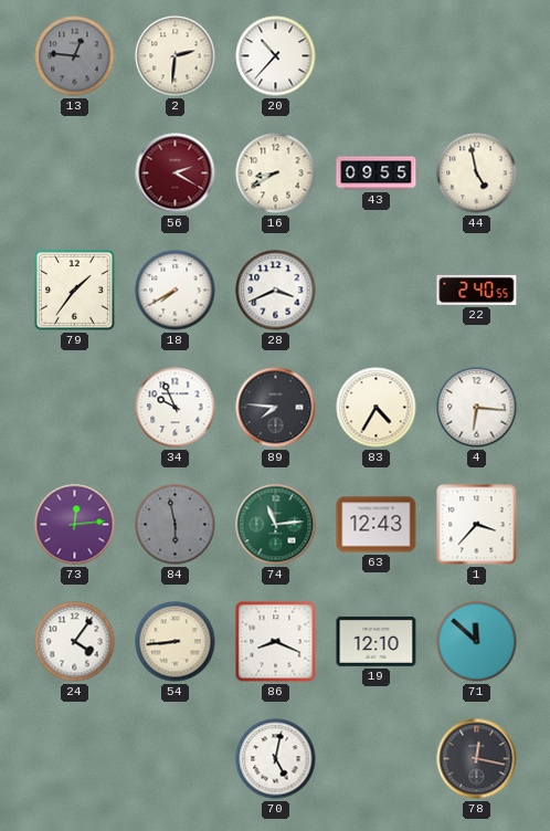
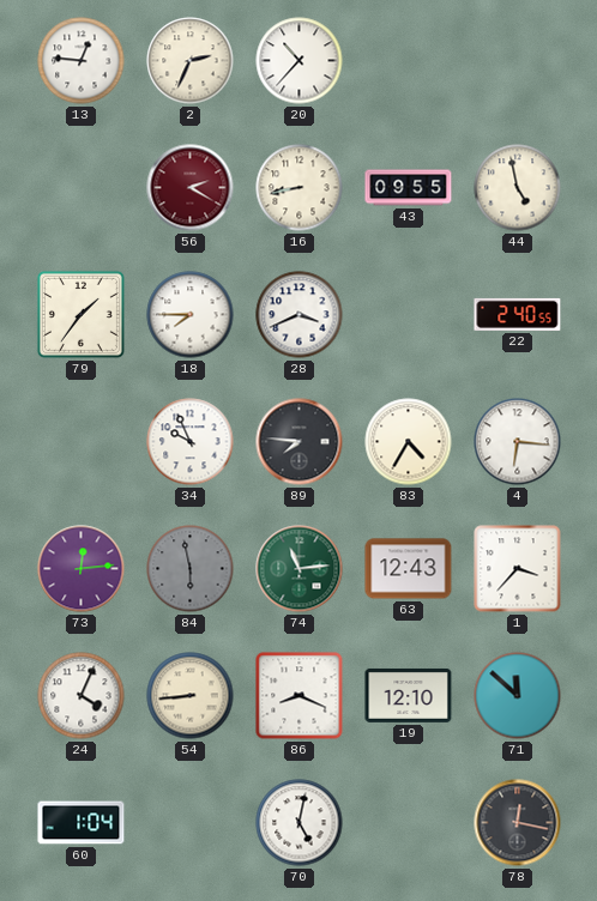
13 dial: grey -> white
2: 2:31 -> 2:34
16: 8:40 -> 8:43
18: 7:40 -> 7:45
24: 4:06 -> 4:04
60: none -> 1:04
